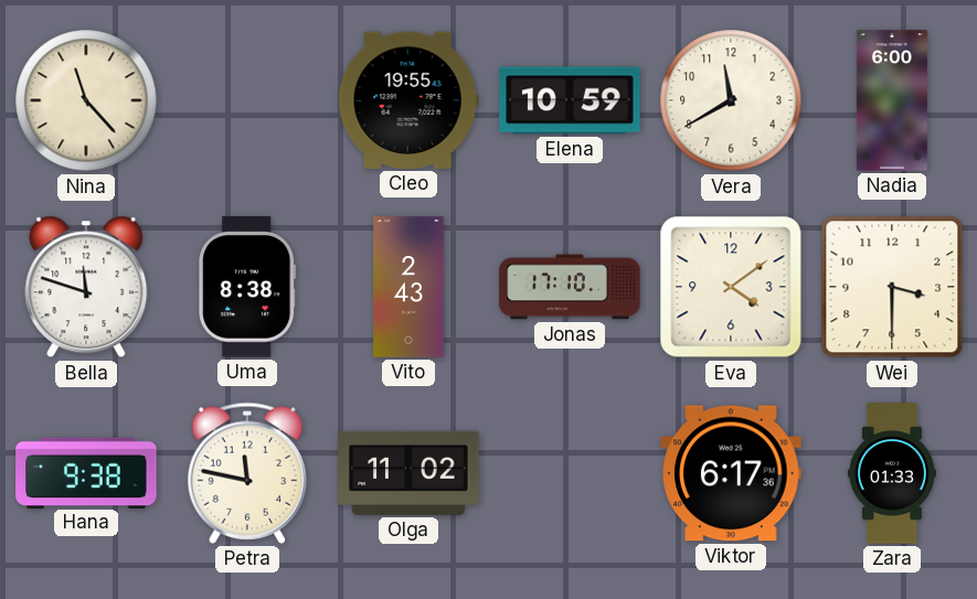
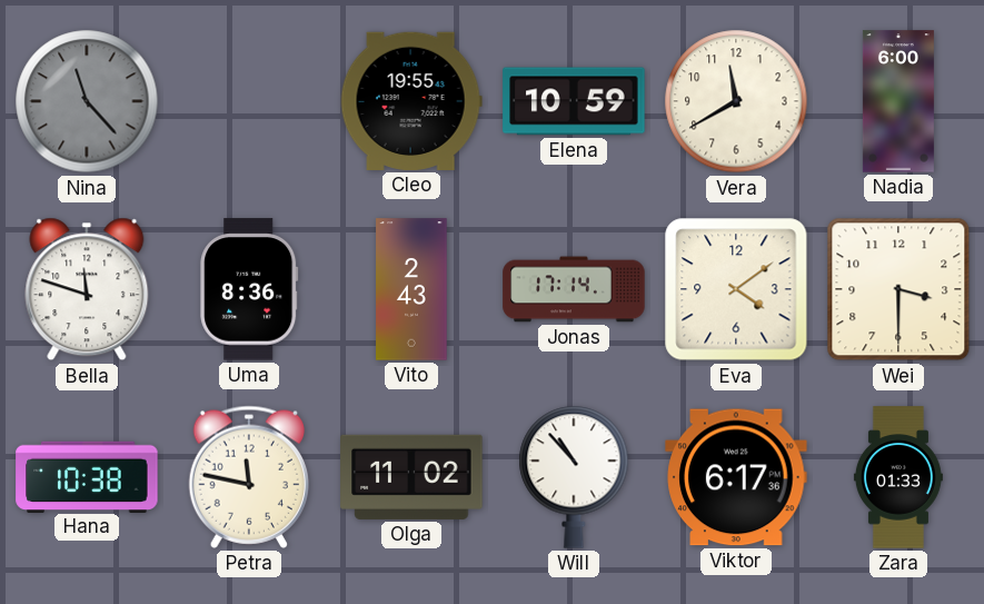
Nina dial: cream -> grey
Uma: 8:38 -> 8:36
Jonas: 17:10 -> 17:14
Hana: 9:38 -> 10:38
Will: none -> 10:53
